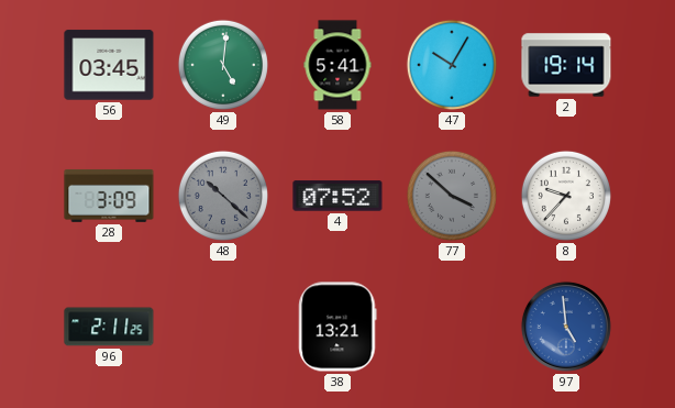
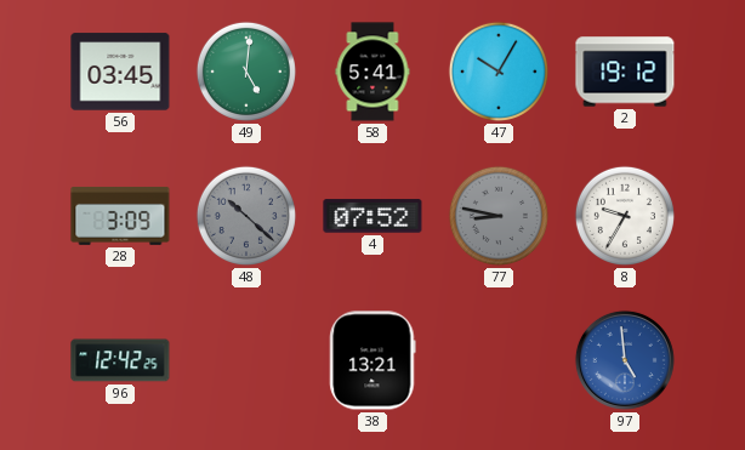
2: 19:14 -> 19:12
77: 3:52 -> 8:47
8: 9:37 -> 9:35
96: 2:11 -> 12:42
